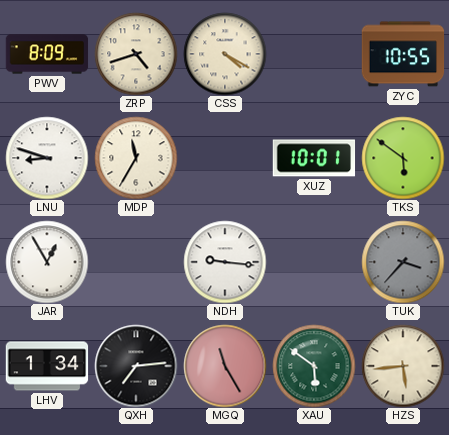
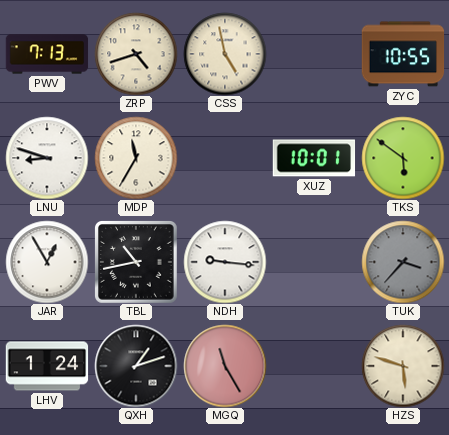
PWV: 8:09 -> 7:13
CSS: 4:20 -> 4:58
TBL: none -> 10:43
LHV: 1:34 -> 1:24
QXH: 7:14 -> 1:12
XAU: 5:51 -> none
HZS: 5:44 -> 5:48
